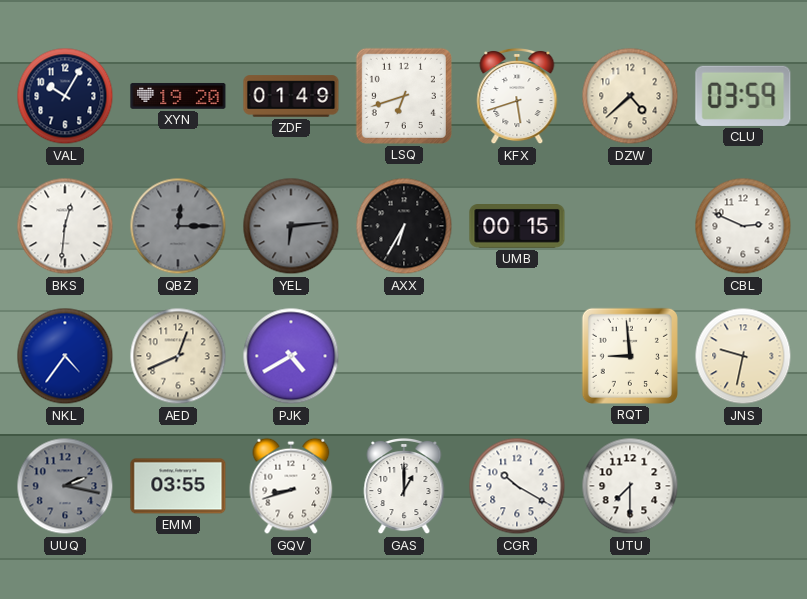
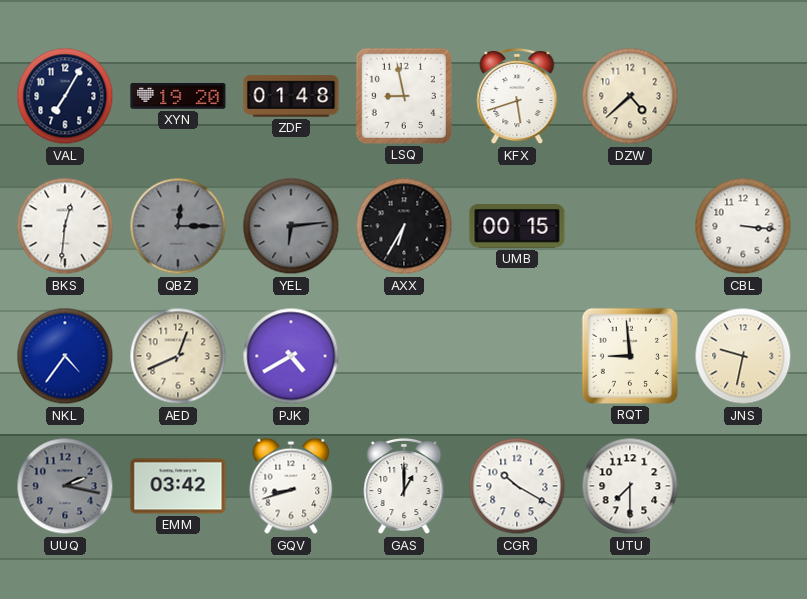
VAL: 10:05 -> 7:05
ZDF: 01:49 -> 01:48
LSQ: 6:42 -> 8:58
CLU: 03:59 -> none
CBL: 2:49 -> 3:16
EMM: 03:55 -> 03:42
